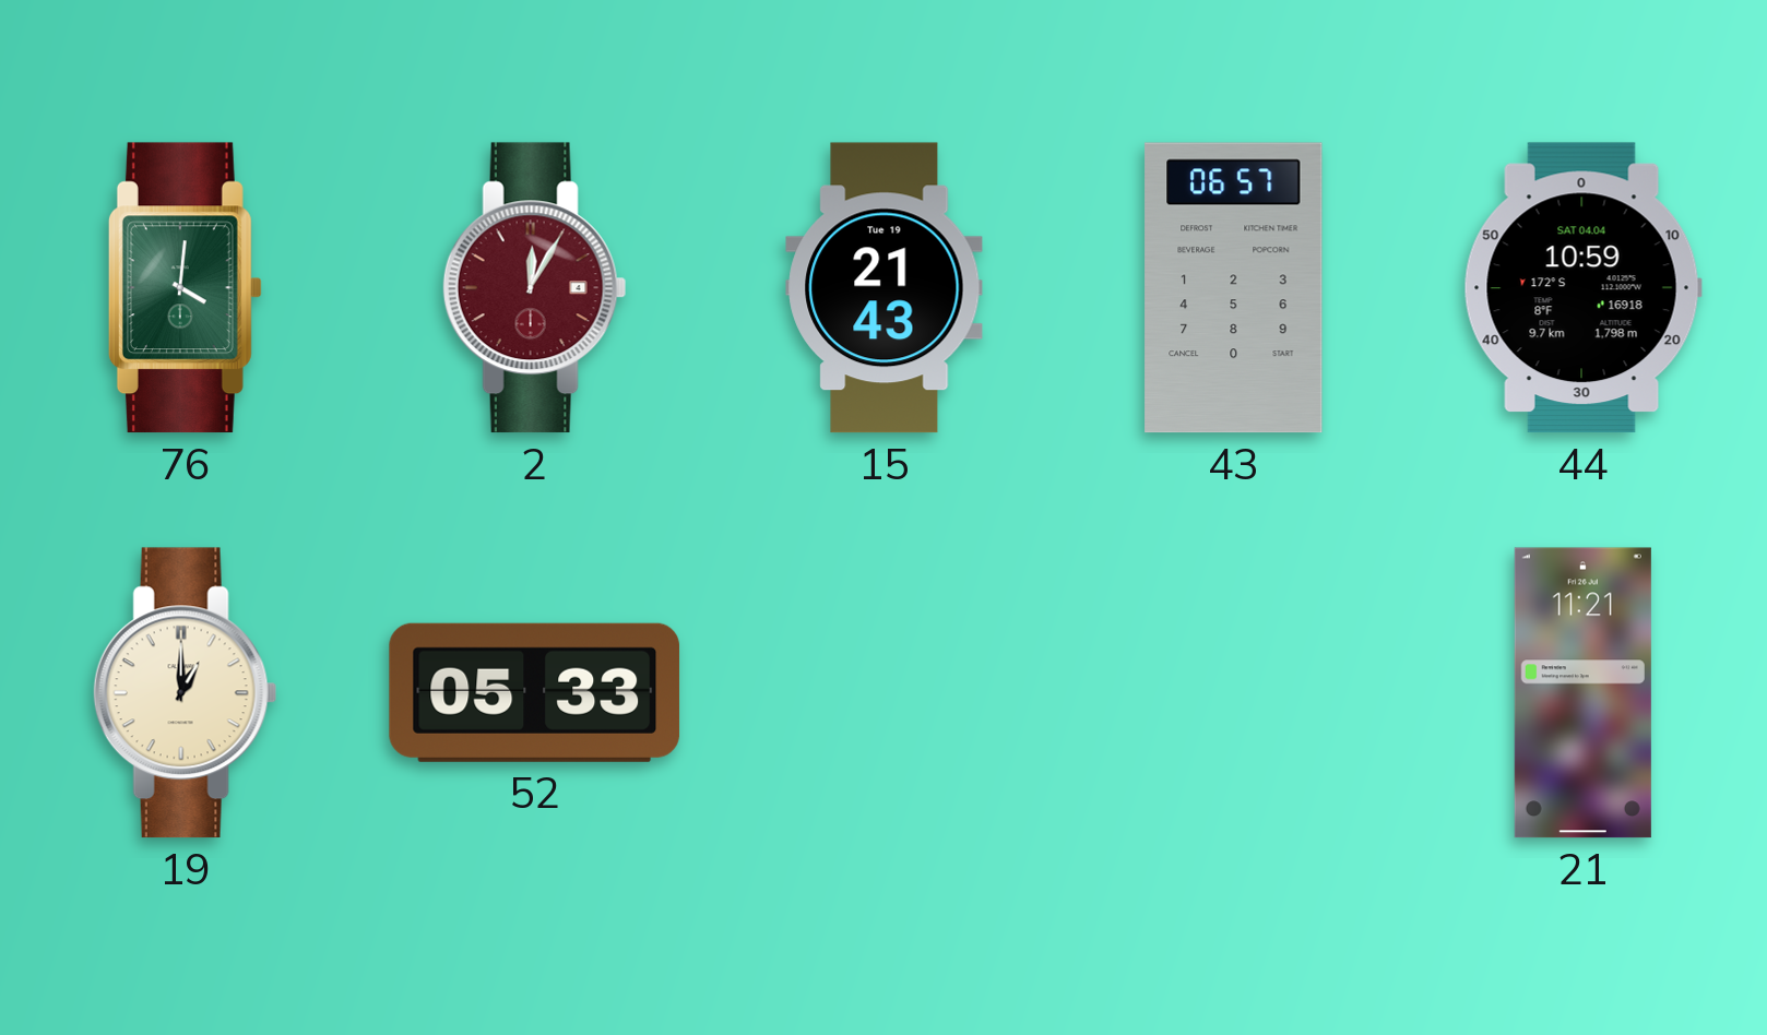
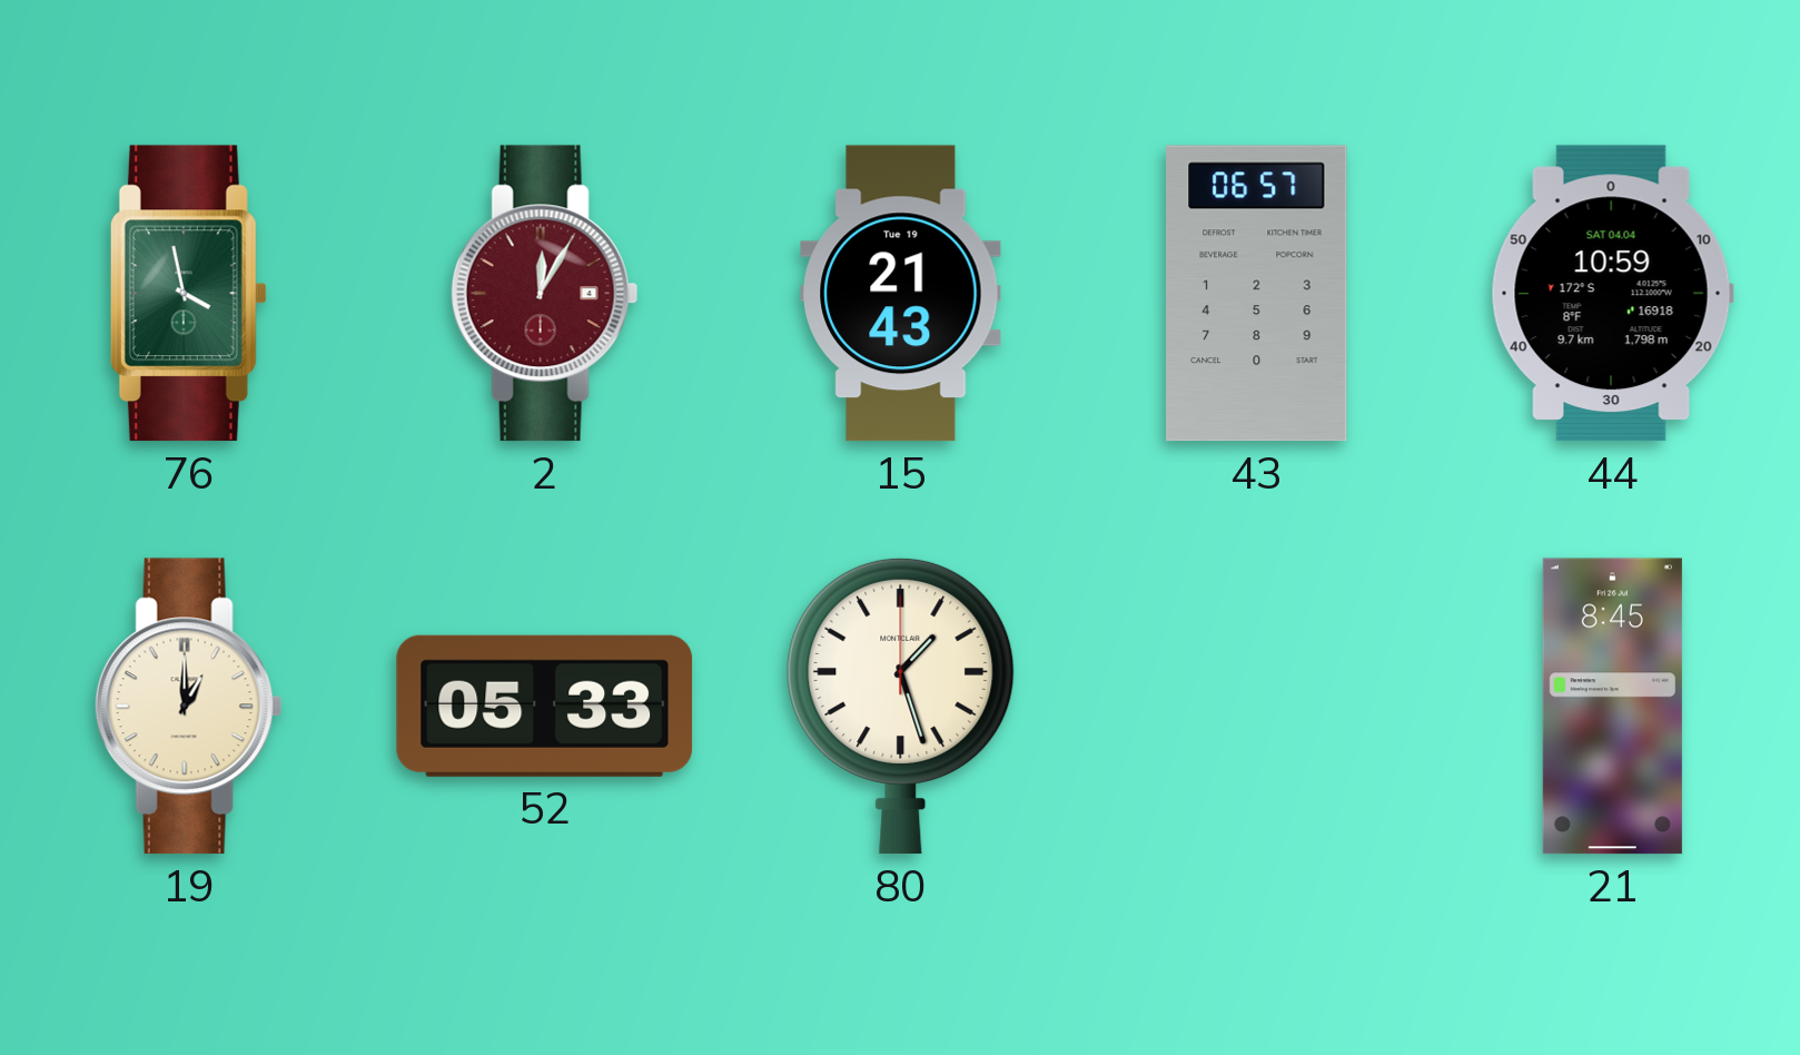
76: 4:01 -> 3:58
80: none -> 1:27
21: 11:21 -> 8:45
